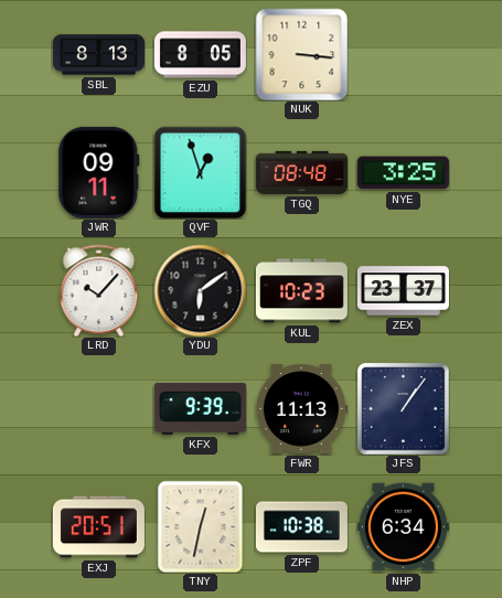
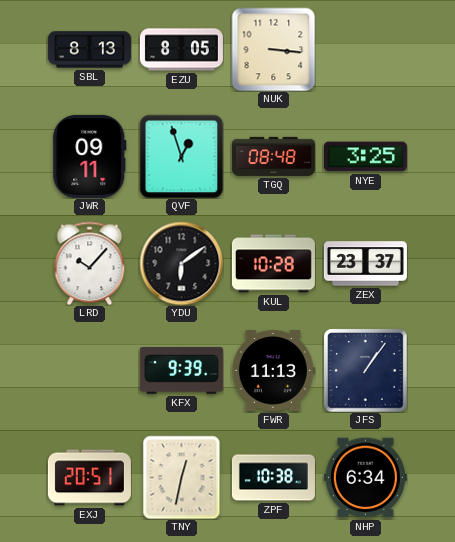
KUL: 10:23 -> 10:28
